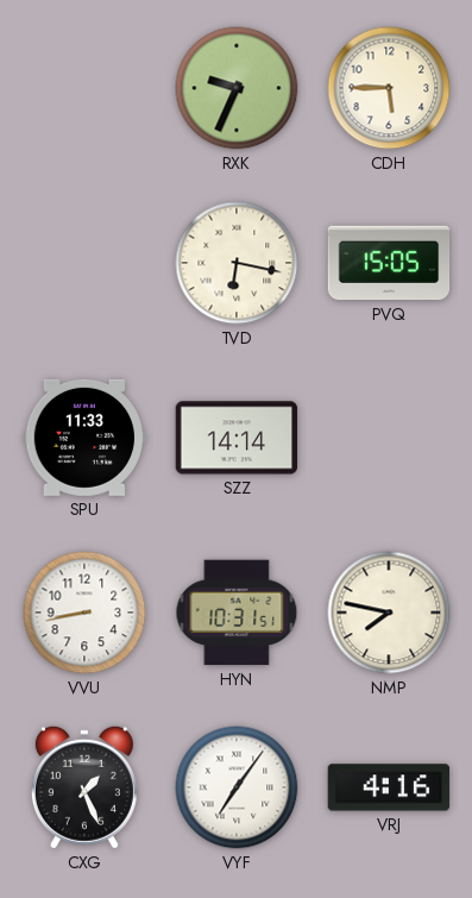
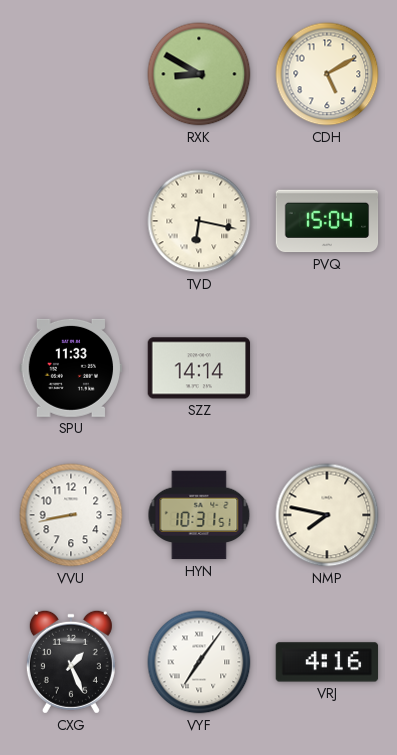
RXK: 9:34 -> 8:50
CDH: 5:45 -> 5:10
PVQ: 15:05 -> 15:04
